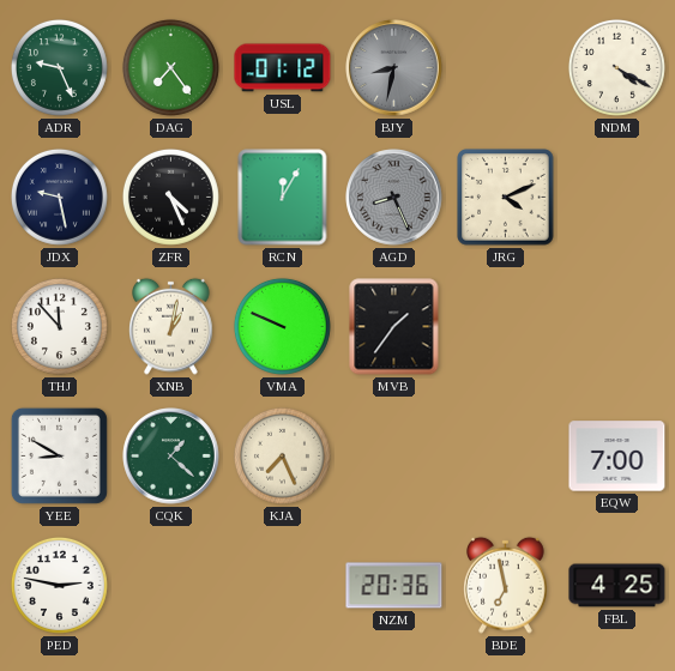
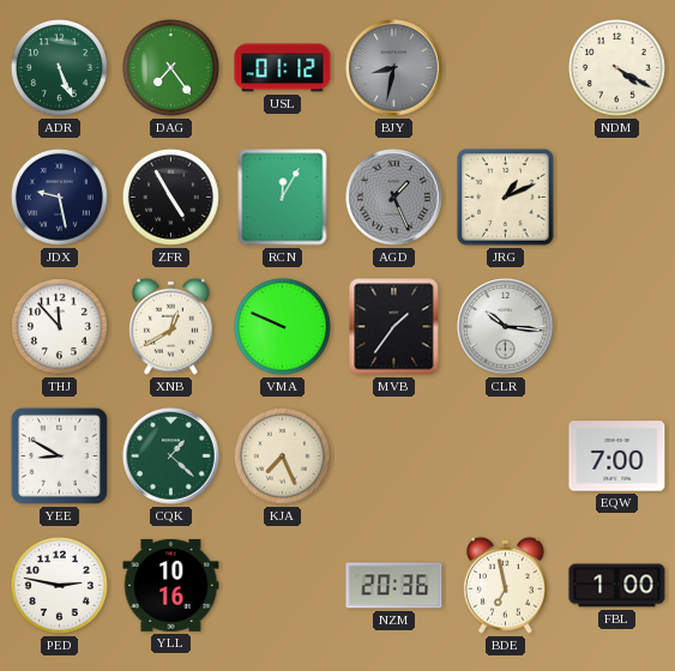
ADR: 9:26 -> 5:26
ZFR: 4:26 -> 4:55
AGD: 8:26 -> 1:26
JRG: 4:11 -> 1:11
XNB: 1:02 -> 12:40
CLR: none -> 10:16
YLL: none -> 10:16
FBL: 4:25 -> 1:00
